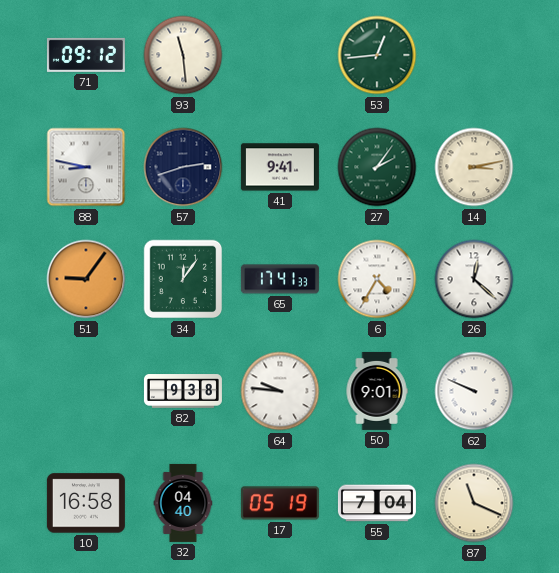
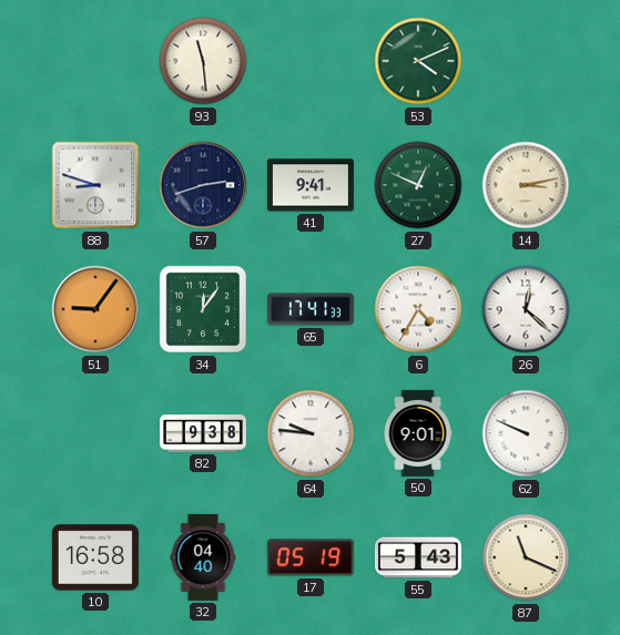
71: 09:12 -> none
53: 12:44 -> 4:11
88: 8:47 -> 8:48
27: 2:06 -> 12:49
55: 7:04 -> 5:43
